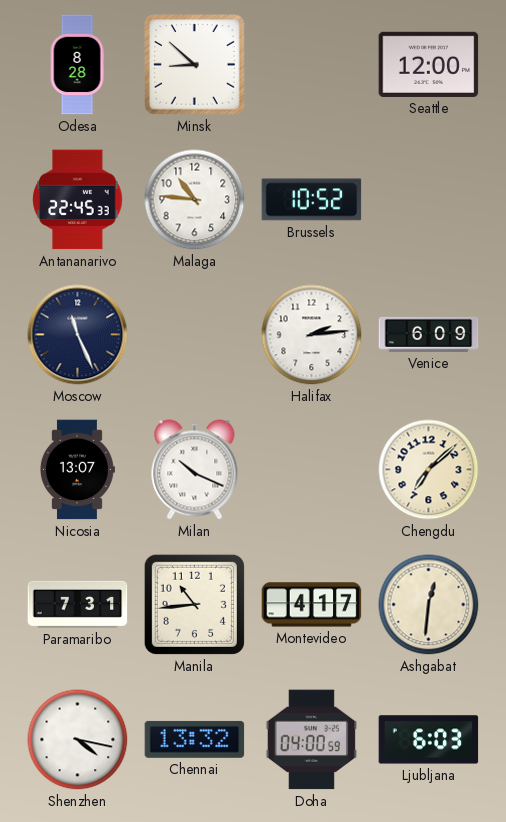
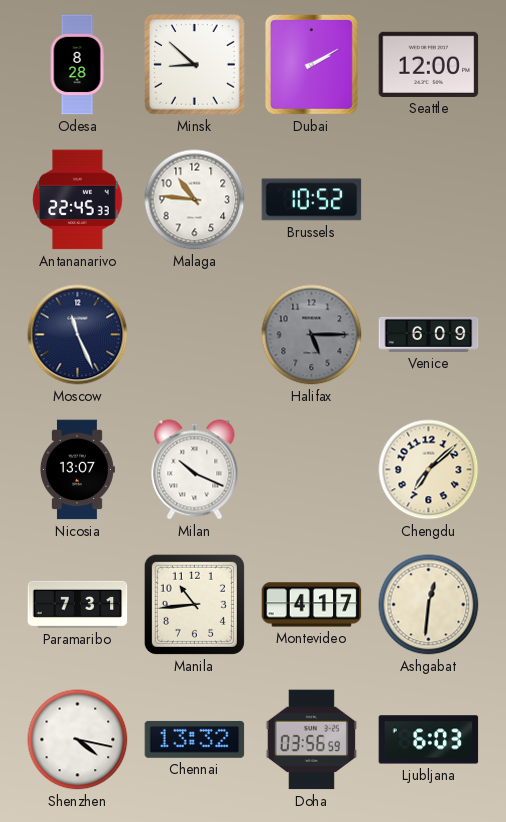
Dubai: none -> 2:10
Halifax: 2:14 -> 5:15
Halifax dial: white -> grey
Doha: 04:00 -> 03:56
